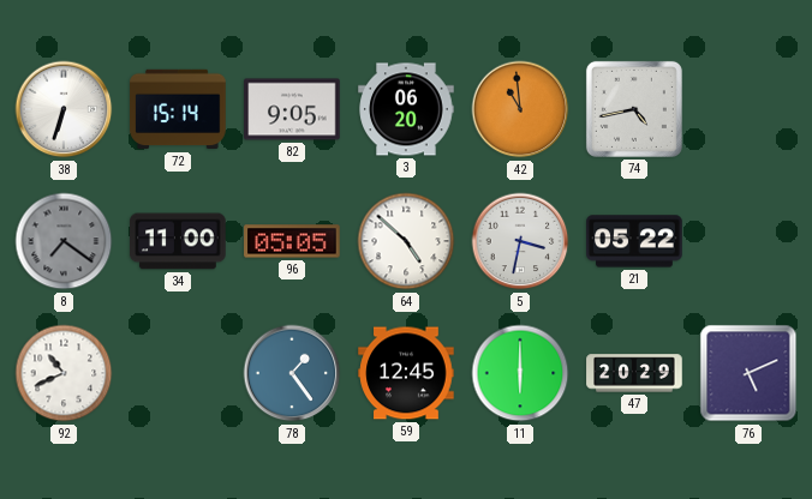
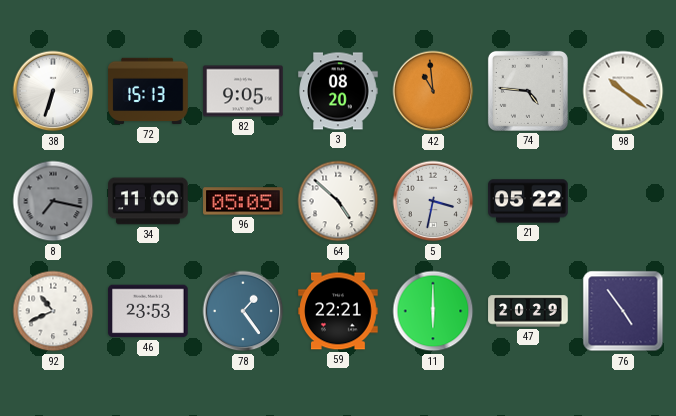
72: 15:14 -> 15:13
3: 06:20 -> 08:20
74: 4:43 -> 4:46
98: none -> 10:21
8: 7:21 -> 7:17
46: none -> 23:53
59: 12:45 -> 22:21
76: 5:11 -> 4:54
